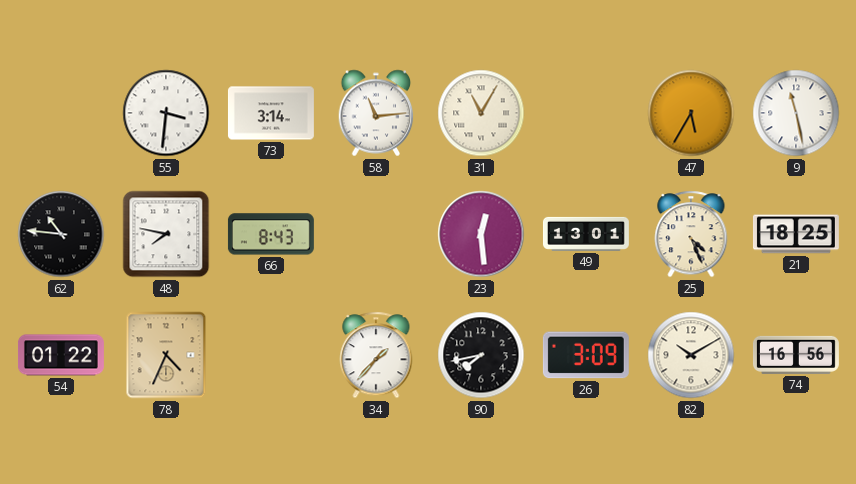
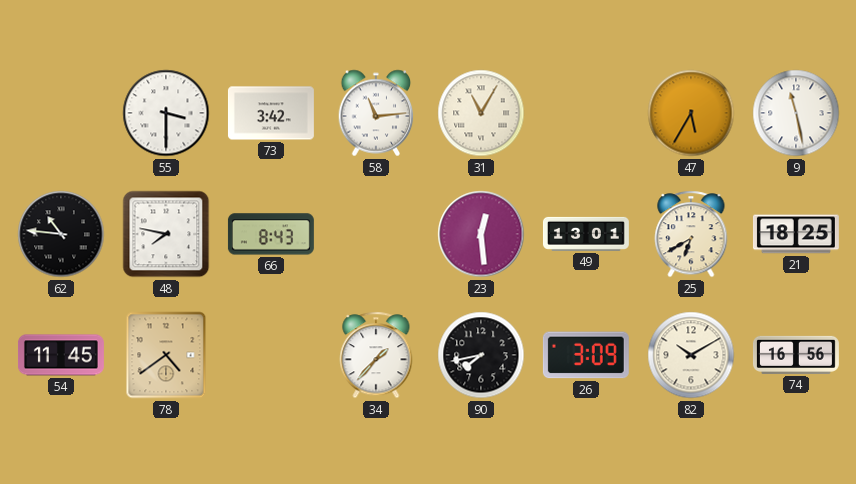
55: 3:31 -> 3:30
73: 3:14 -> 3:42
25: 4:26 -> 6:40
54: 01:22 -> 11:45
78: 4:34 -> 4:39
